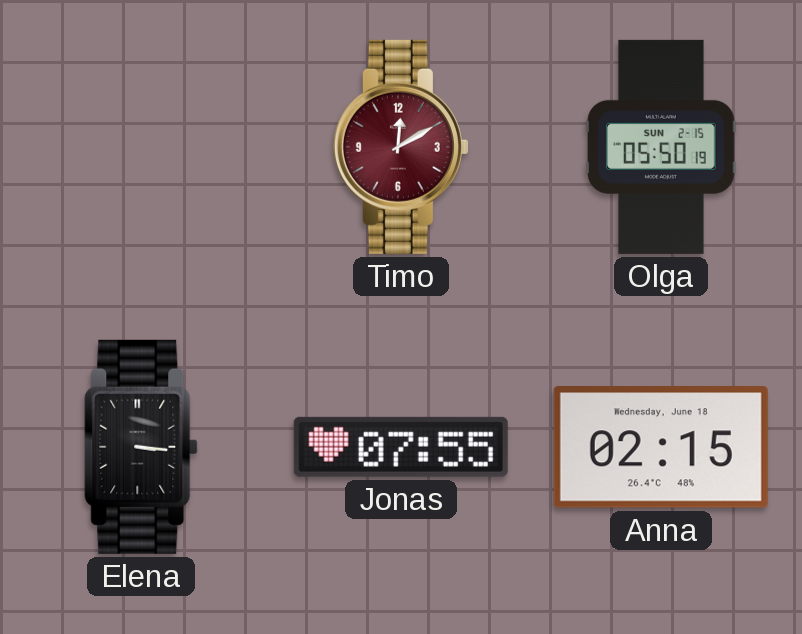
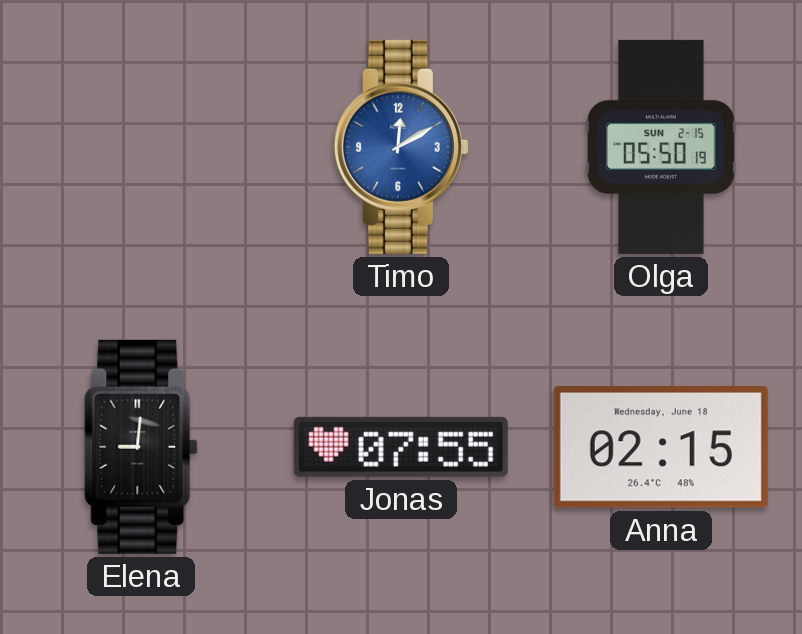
Timo dial: burgundy -> blue
Elena: 3:16 -> 9:01
